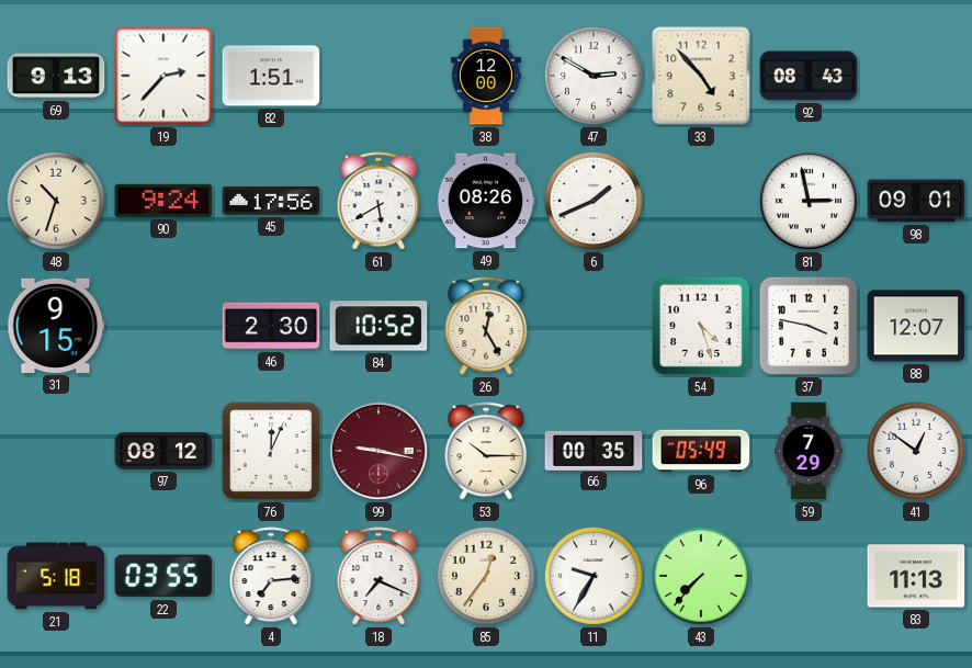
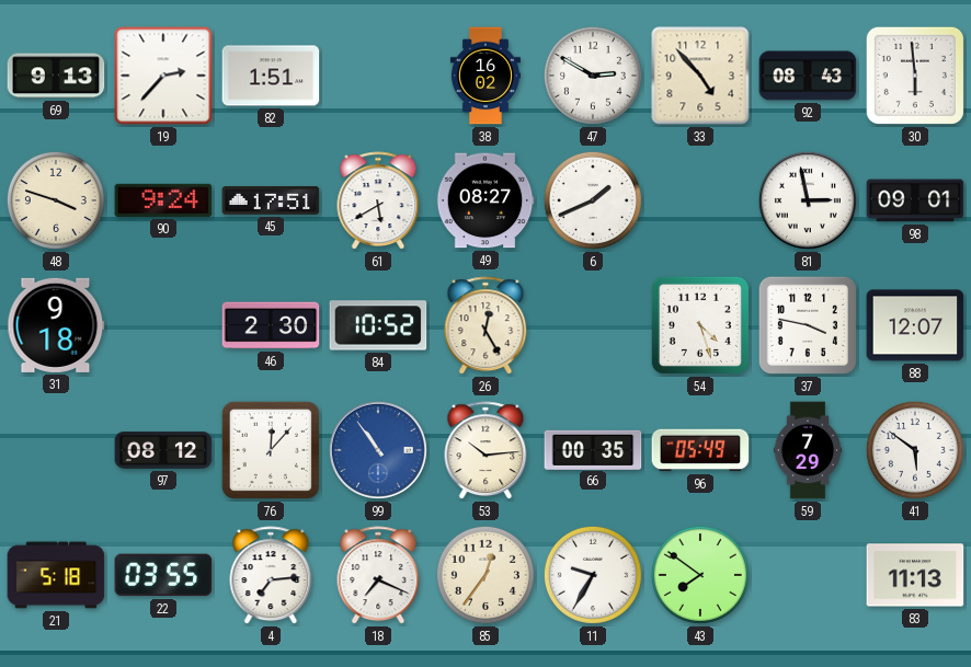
38: 12:00 -> 16:02
30: none -> 5:59
48: 10:33 -> 3:48
45: 17:56 -> 17:51
49: 08:26 -> 08:27
31: 9:15 -> 9:18
76: 12:04 -> 12:07
99: 9:17 -> 10:54
99 dial: burgundy -> blue
53: 10:15 -> 10:14
41: 12:51 -> 5:51
43: 7:37 -> 7:51
